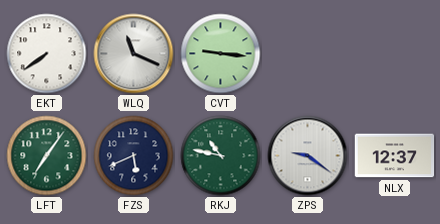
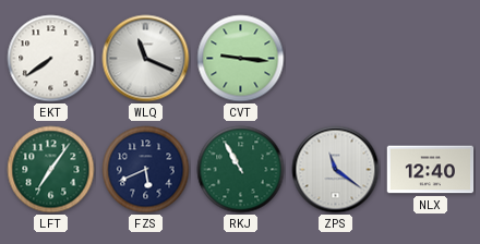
RKJ: 10:47 -> 10:55
ZPS: 9:21 -> 11:21
NLX: 12:37 -> 12:40
